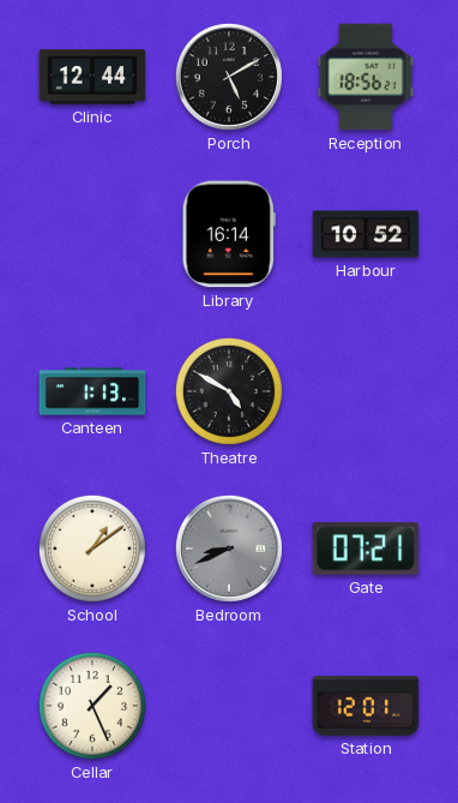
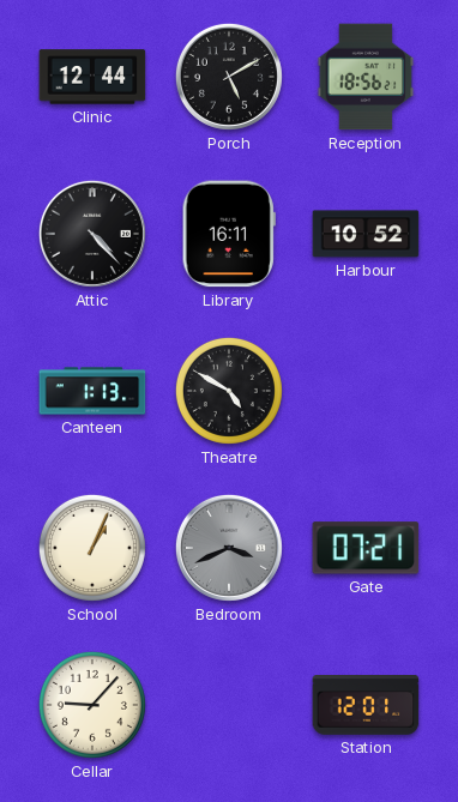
Attic: none -> 4:23
Library: 16:14 -> 16:11
School: 1:09 -> 1:04
Bedroom: 8:41 -> 3:41
Cellar: 1:26 -> 9:07
